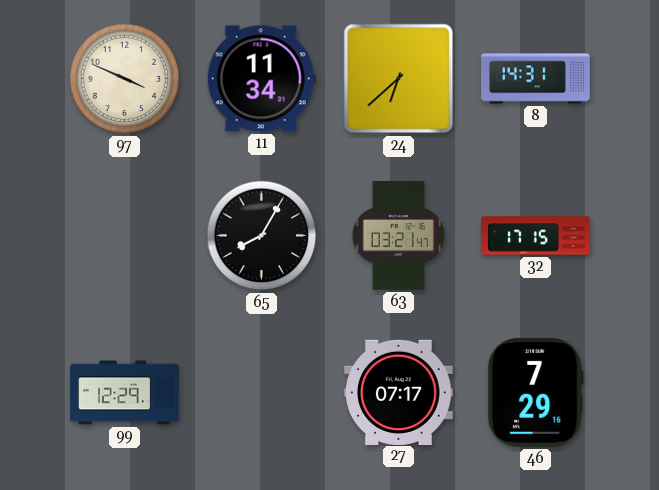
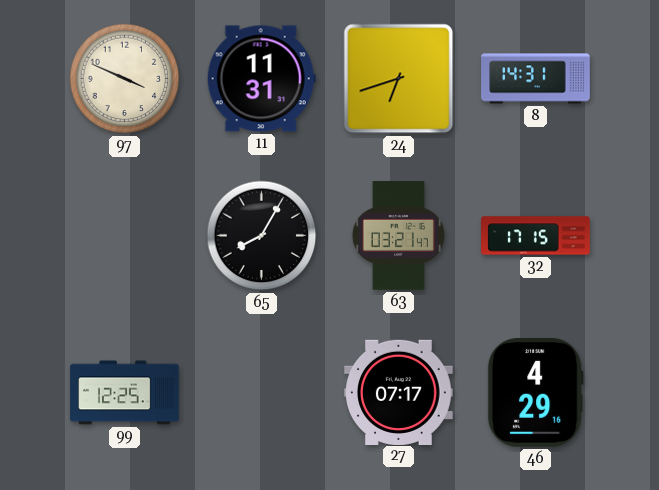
11: 11:34 -> 11:31
24: 6:38 -> 6:42
99: 12:29 -> 12:25
46: 7:29 -> 4:29
